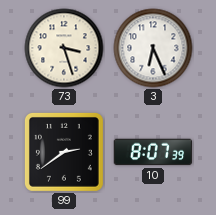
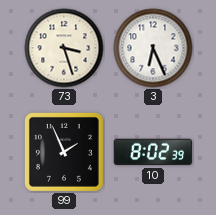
99: 2:39 -> 1:56
10: 8:07 -> 8:02
